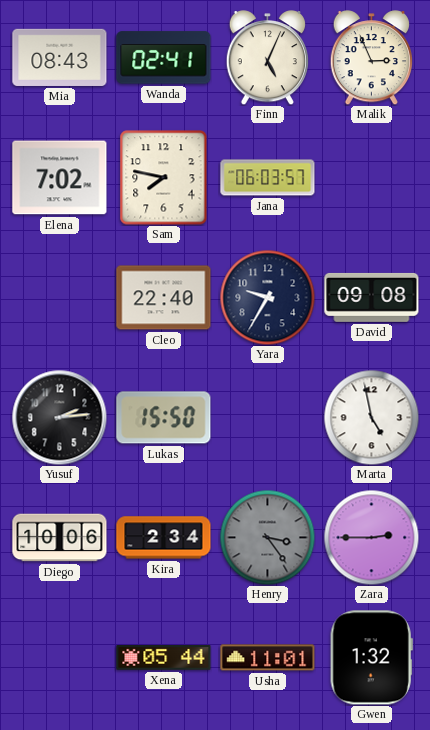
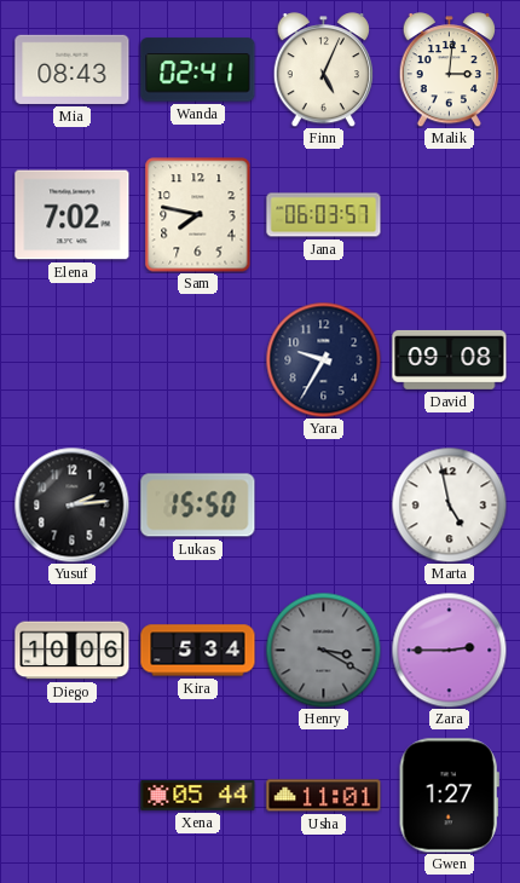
Malik: 2:56 -> 3:01
Cleo: 22:40 -> none
Kira: 2:34 -> 5:34
Henry: 3:24 -> 3:20
Gwen: 1:32 -> 1:27
